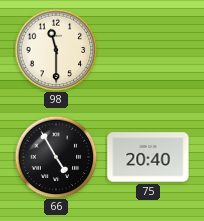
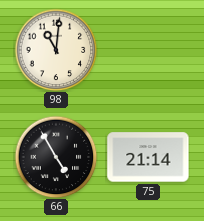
98: 11:30 -> 11:01
75: 20:40 -> 21:14
